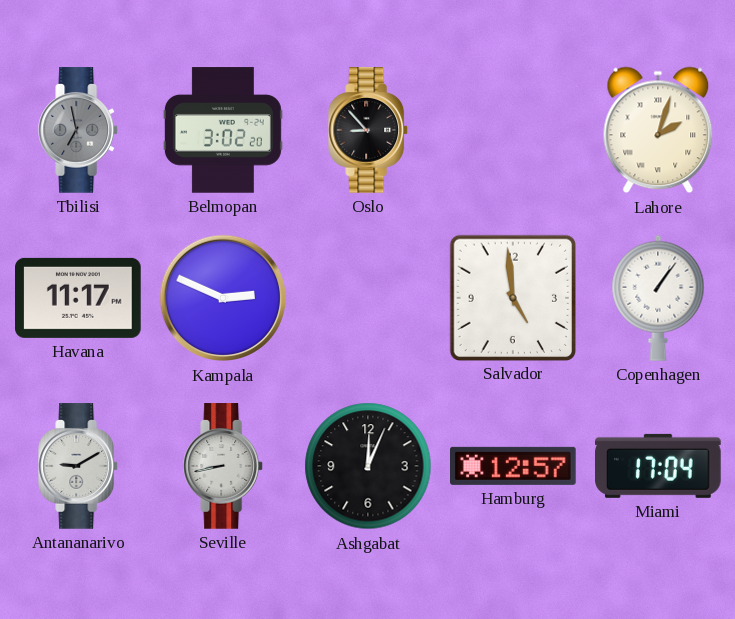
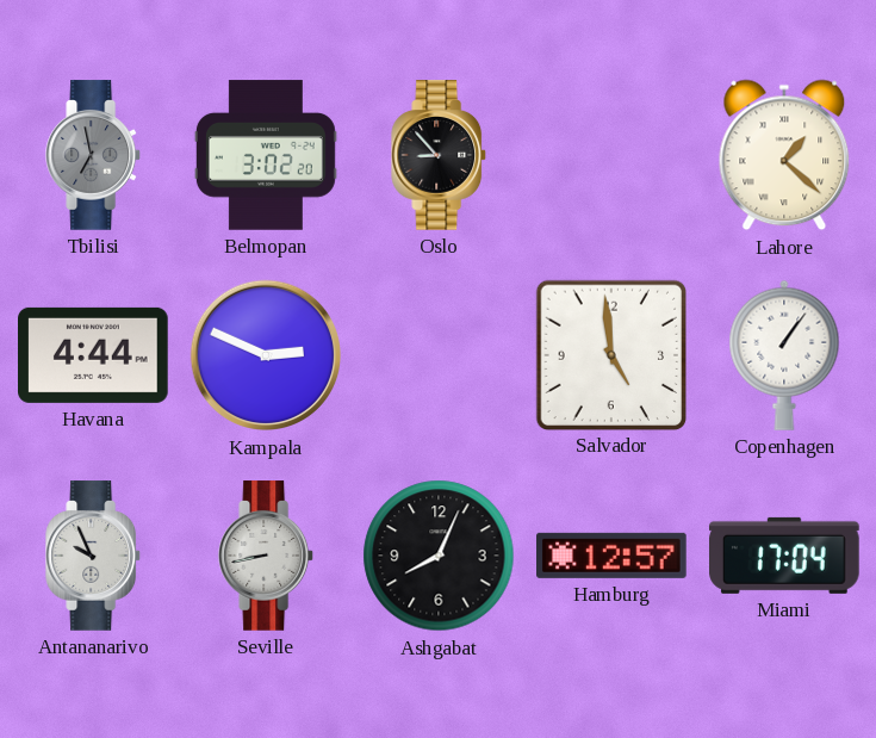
Lahore: 2:03 -> 1:22
Havana: 11:17 -> 4:44
Antananarivo: 9:10 -> 9:56
Ashgabat: 12:04 -> 8:04
